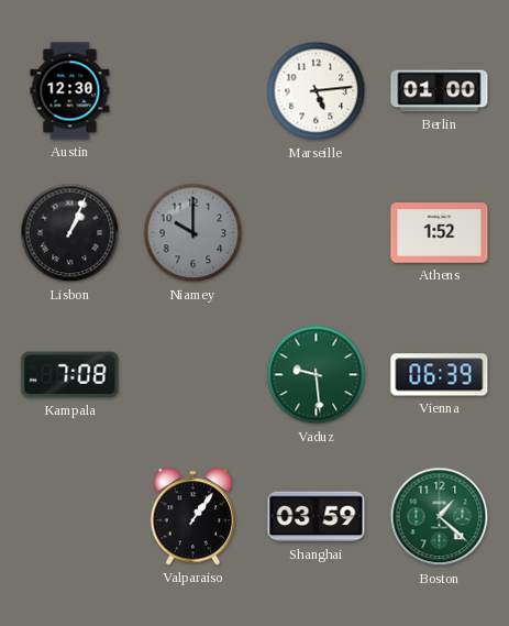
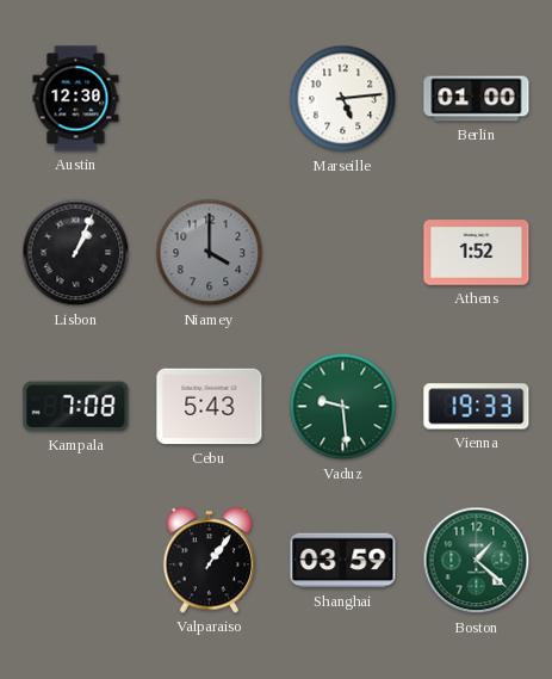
Niamey: 10:00 -> 4:00
Cebu: none -> 5:43
Vienna: 06:39 -> 19:33
